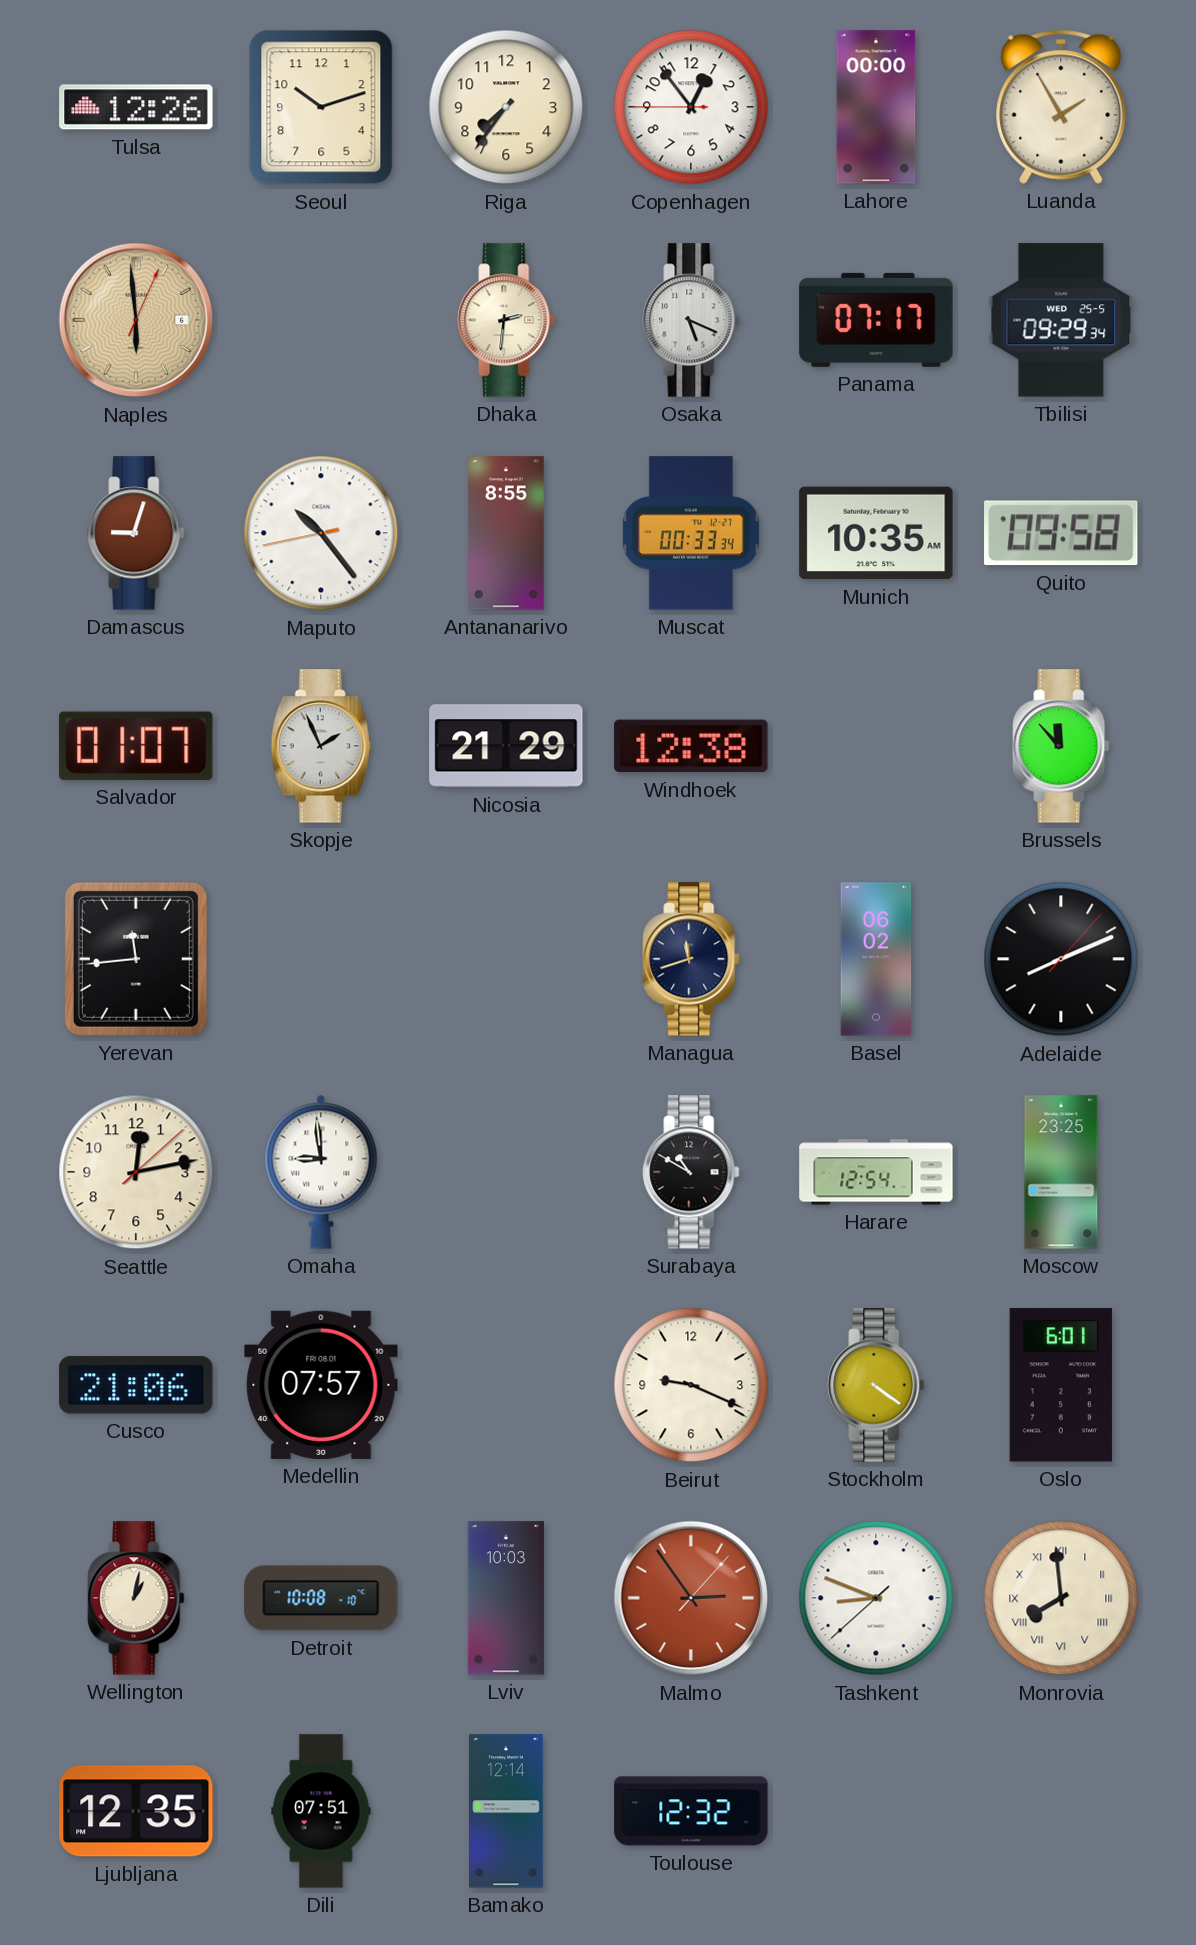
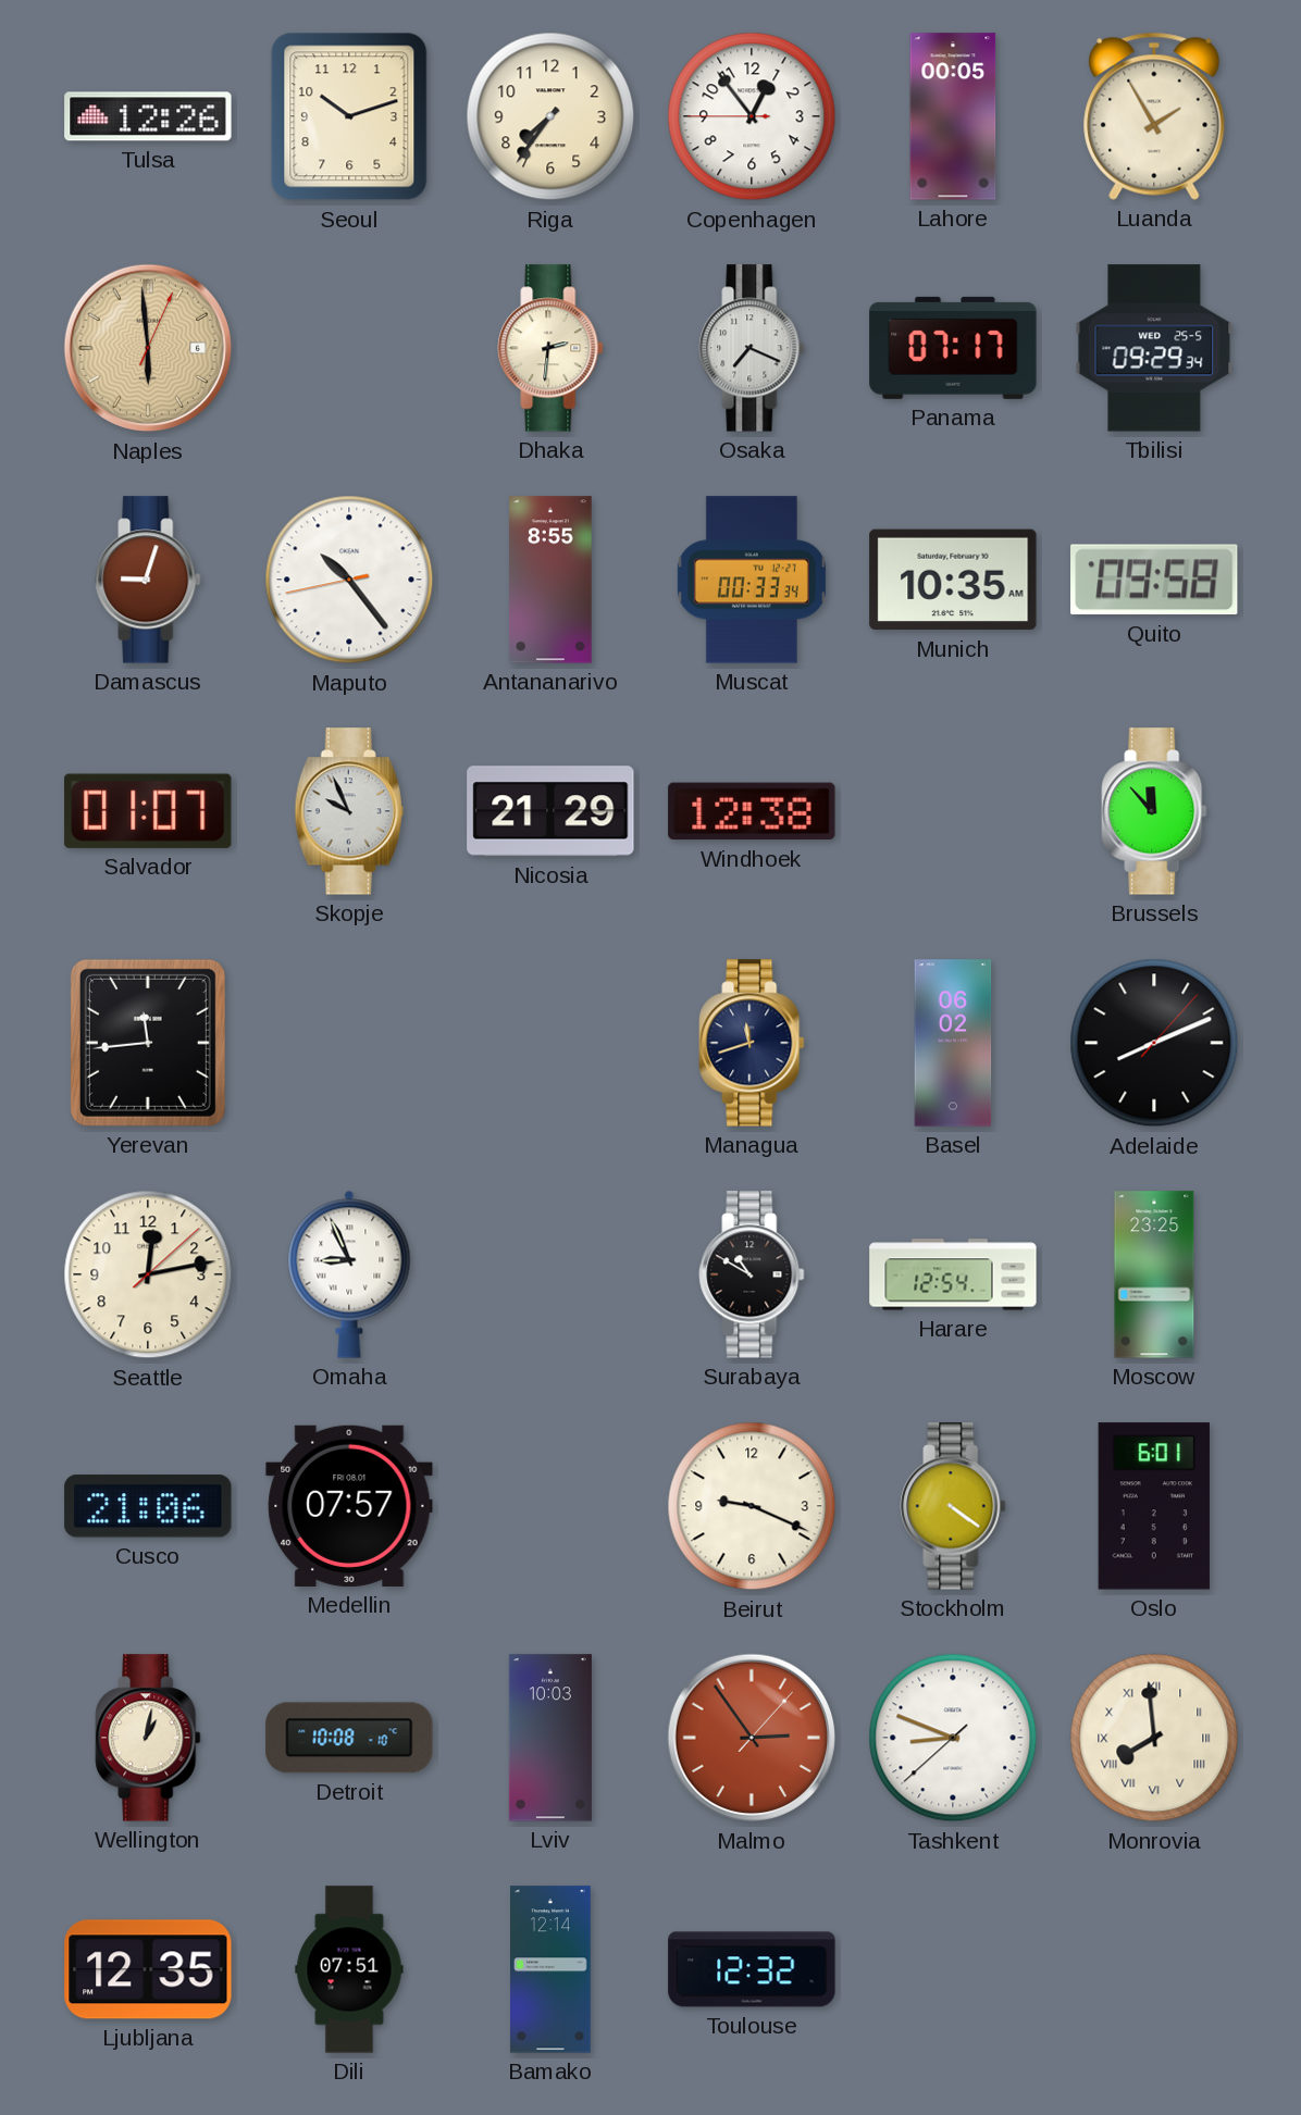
Lahore: 00:00 -> 00:05
Osaka: 5:19 -> 7:19
Skopje: 1:56 -> 9:56
Omaha: 8:59 -> 8:56
